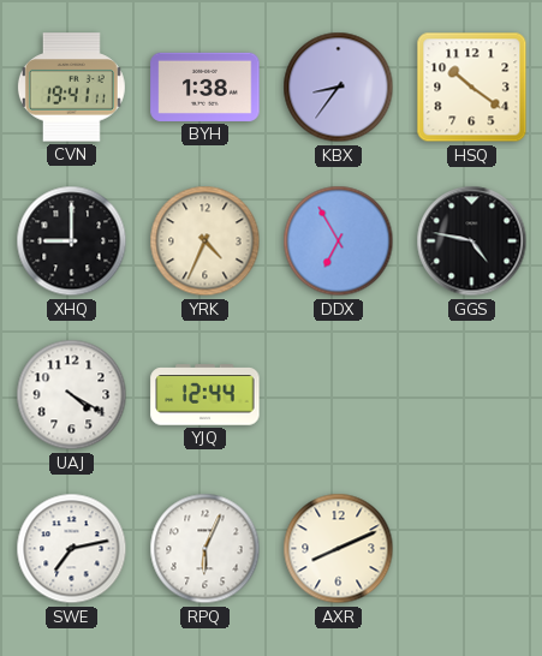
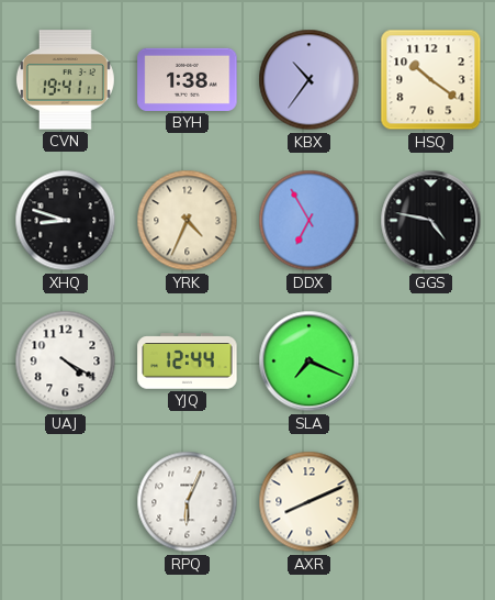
KBX: 8:36 -> 10:36
XHQ: 9:00 -> 8:48
SLA: none -> 7:19
SWE: 7:13 -> none
